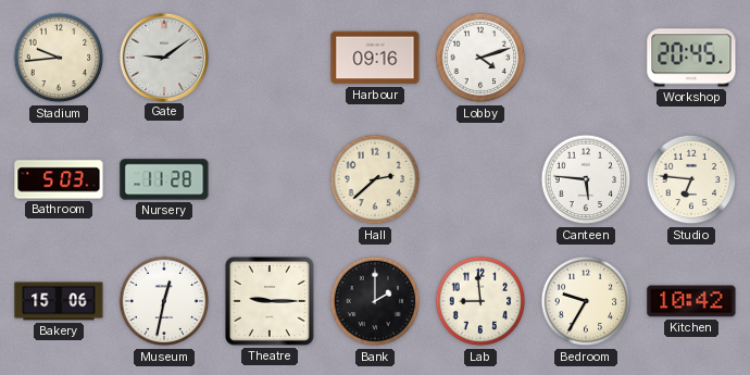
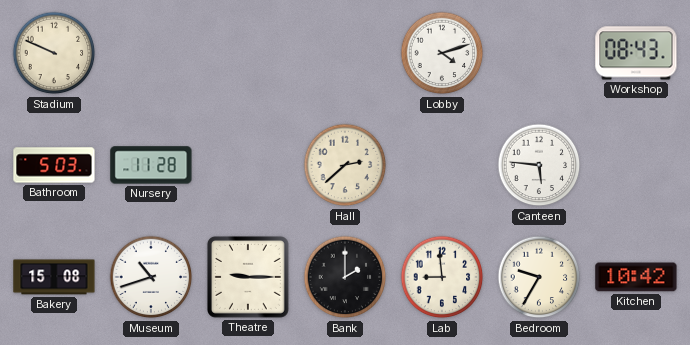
Stadium: 9:44 -> 9:49
Gate: 9:09 -> none
Harbour: 09:16 -> none
Workshop: 20:45 -> 08:43
Studio: 6:46 -> none
Bakery: 15:06 -> 15:08
Museum: 12:32 -> 10:42
